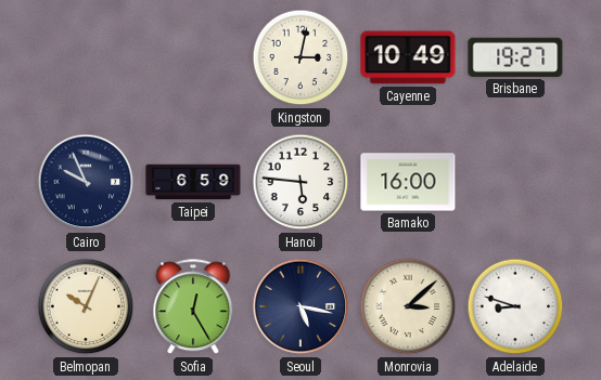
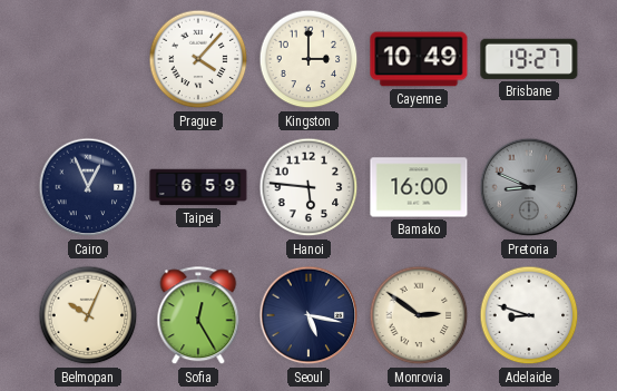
Prague: none -> 4:07
Kingston: 3:02 -> 3:00
Cairo: 9:56 -> 12:56
Pretoria: none -> 8:49
Monrovia: 3:08 -> 2:51
